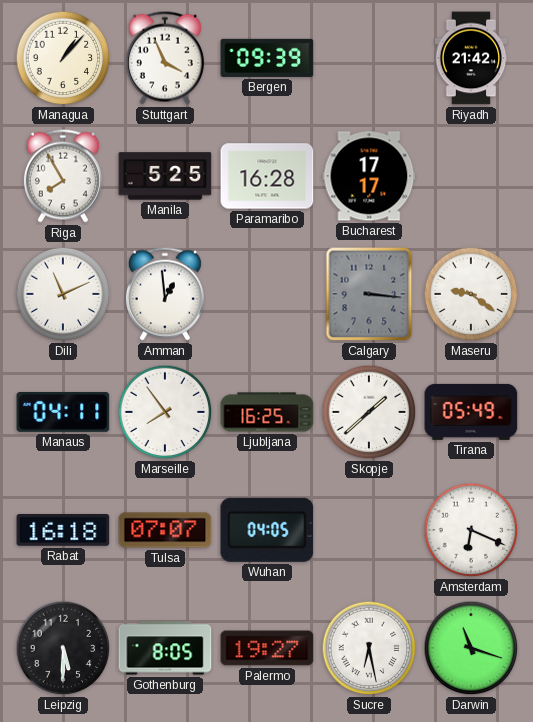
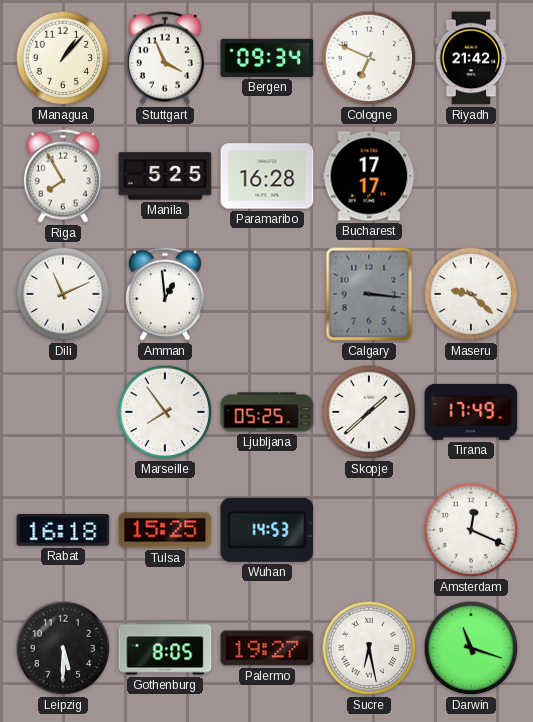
Bergen: 09:39 -> 09:34
Cologne: none -> 6:49
Maseru: 9:21 -> 9:22
Manaus: 04:11 -> none
Ljubljana: 16:25 -> 05:25
Tirana: 05:49 -> 17:49
Tulsa: 07:07 -> 15:25
Wuhan: 04:05 -> 14:53
Amsterdam: 6:19 -> 12:19
